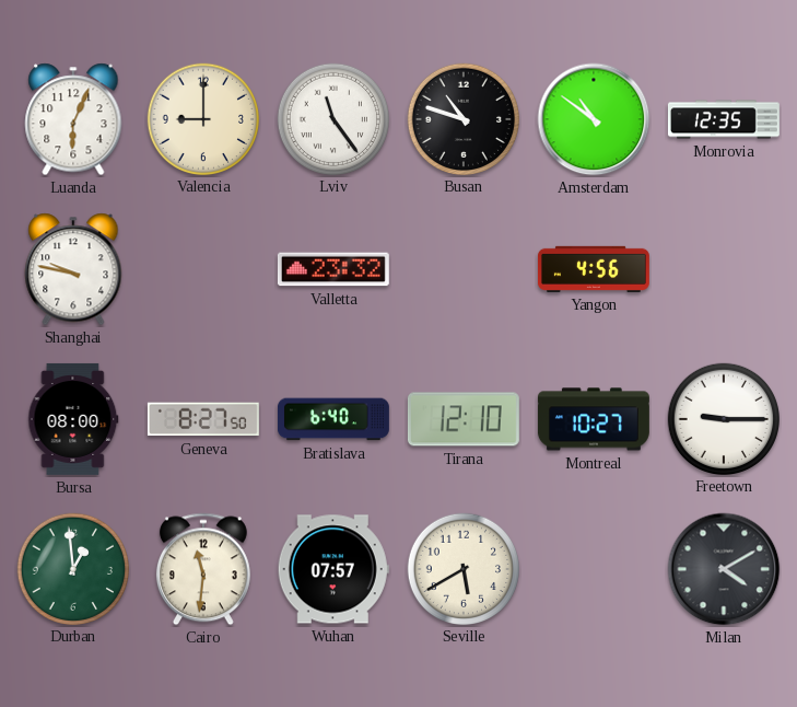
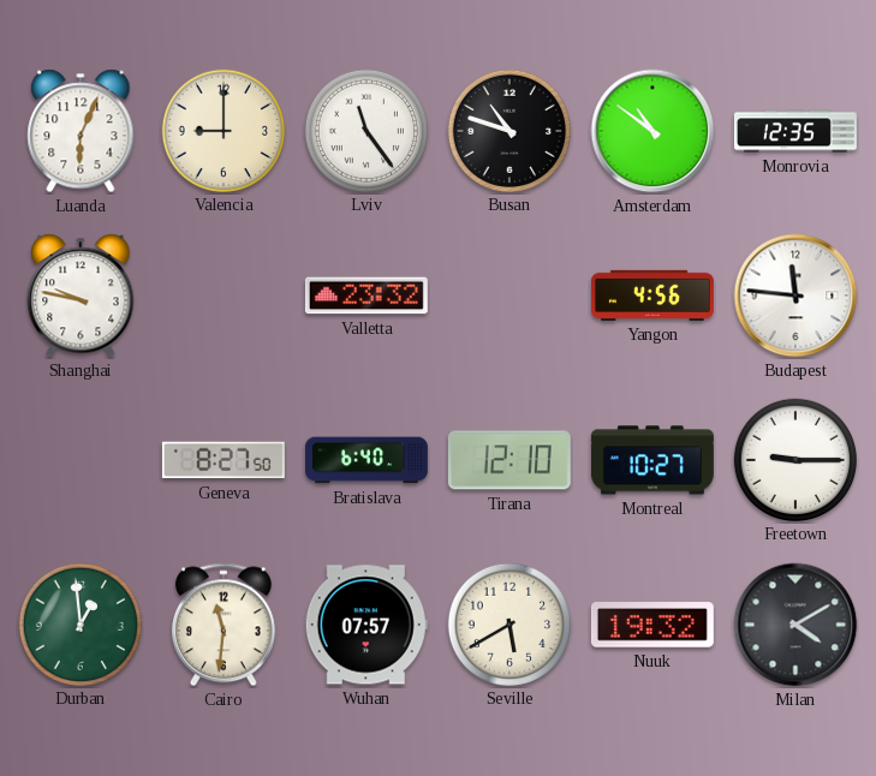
Budapest: none -> 11:46
Bursa: 08:00 -> none
Nuuk: none -> 19:32
